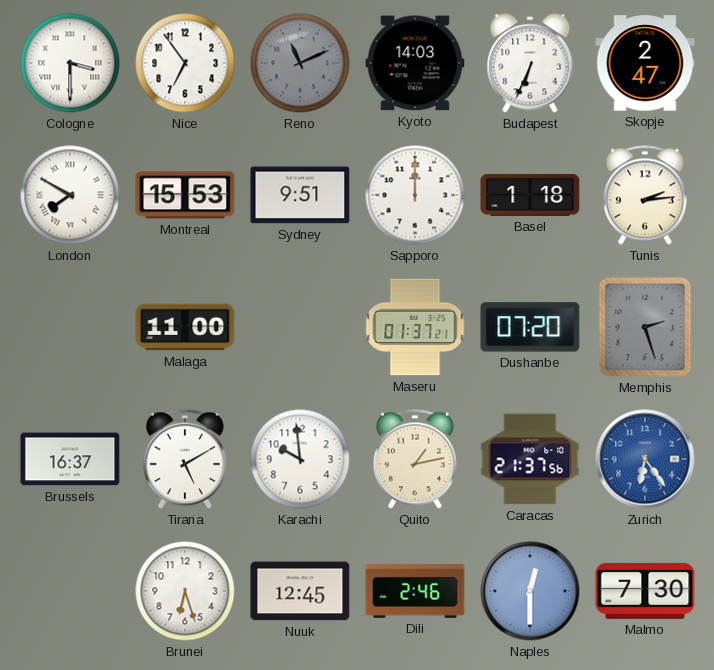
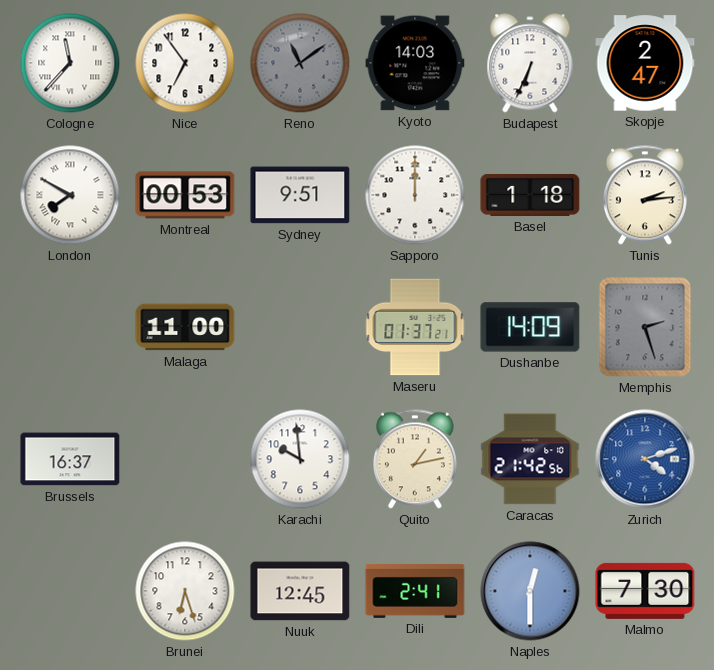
Cologne: 3:30 -> 11:37
Reno: 11:11 -> 11:09
Montreal: 15:53 -> 00:53
Dushanbe: 07:20 -> 14:09
Tirana: 5:10 -> none
Caracas: 21:37 -> 21:42
Zurich: 6:24 -> 4:12
Dili: 2:46 -> 2:41
